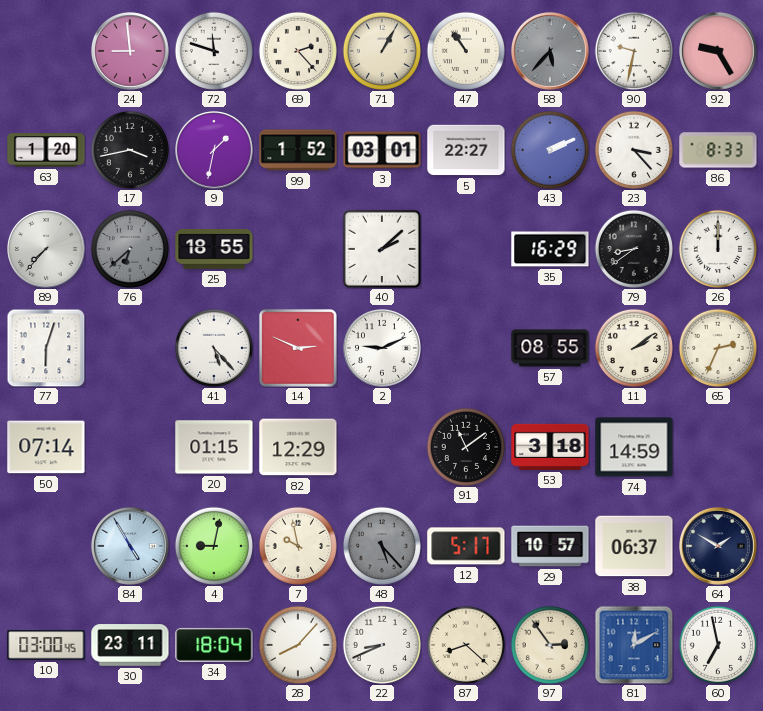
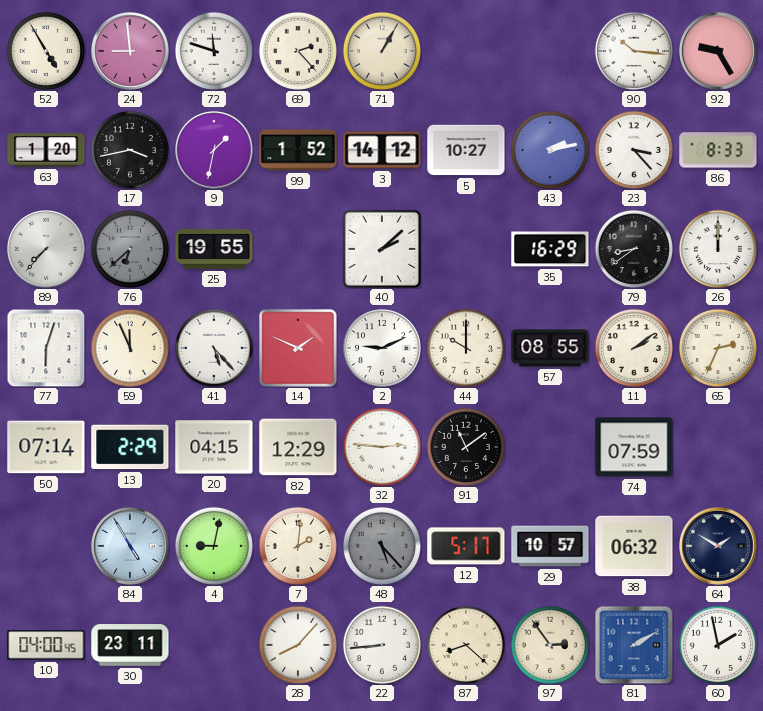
52: none -> 4:55
47: 10:54 -> none
58: 5:37 -> none
90: 9:32 -> 10:16
3: 03:01 -> 14:12
5: 22:27 -> 10:27
43: 2:11 -> 2:13
25: 18:55 -> 19:55
59: none -> 11:56
14: 2:49 -> 1:49
44: none -> 10:00
13: none -> 2:29
20: 01:15 -> 04:15
32: none -> 2:46
53: 3:18 -> none
74: 14:59 -> 07:59
7: 9:58 -> 2:01
38: 06:37 -> 06:32
10: 03:00 -> 04:00
34: 18:04 -> none
22: 8:41 -> 8:44
81: 12:10 -> 2:10
60: 6:58 -> 1:58
